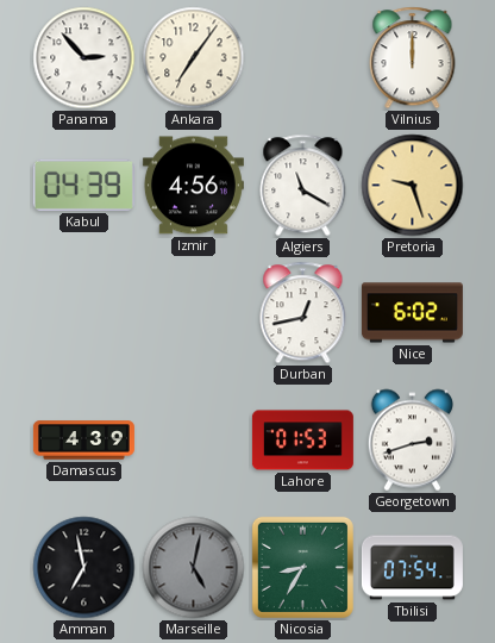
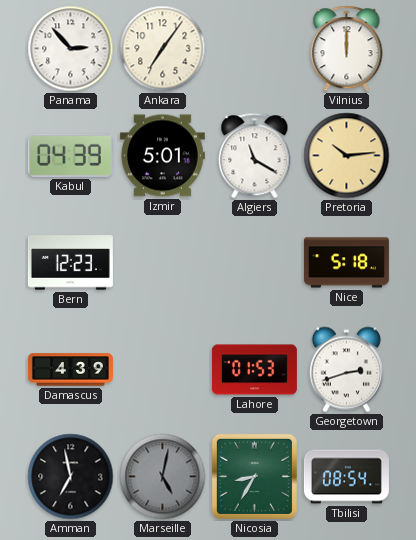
Izmir: 4:56 -> 5:01
Pretoria: 9:27 -> 10:14
Bern: none -> 12:23
Durban: 12:43 -> none
Nice: 6:02 -> 5:18
Tbilisi: 07:54 -> 08:54
